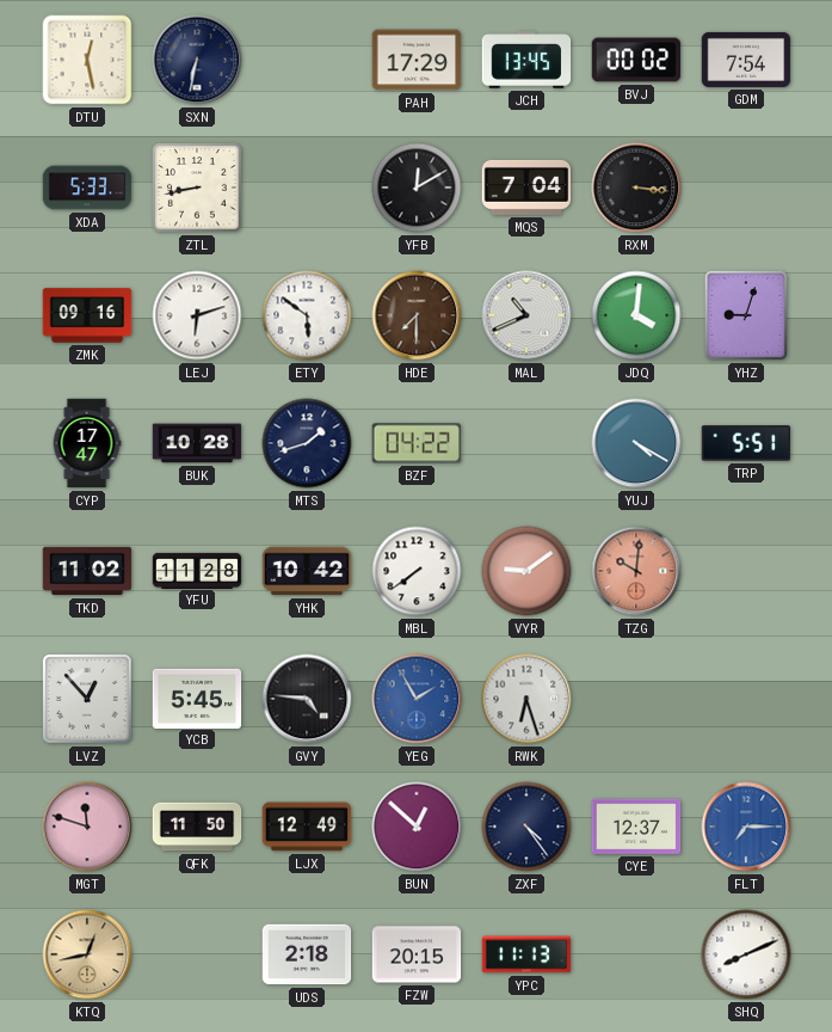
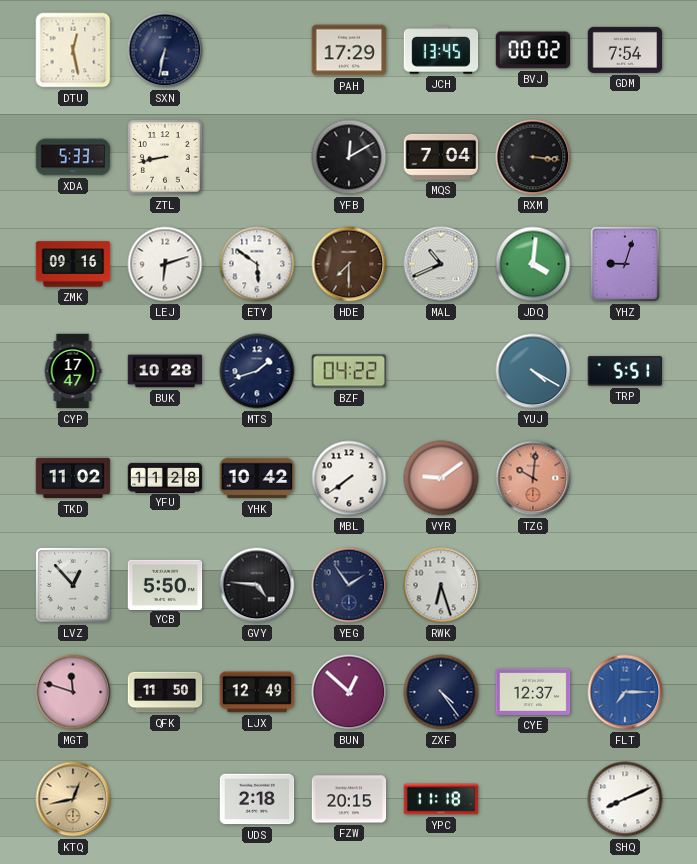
YCB: 5:45 -> 5:50
YEG: 1:55 -> 1:54
YEG dial: blue -> navy
YPC: 11:13 -> 11:18
